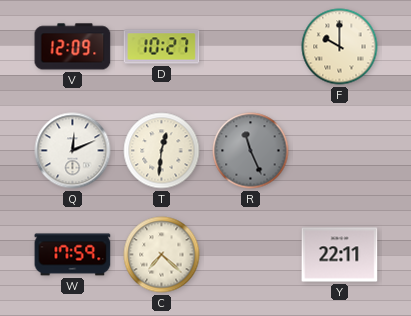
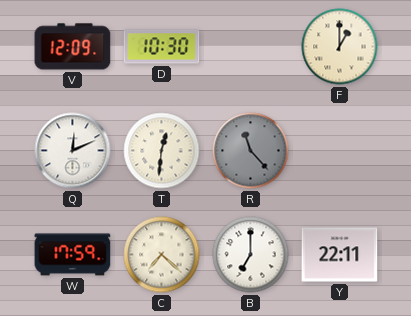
D: 10:27 -> 10:30
F: 10:00 -> 1:00
R: 11:26 -> 11:23
B: none -> 7:00
